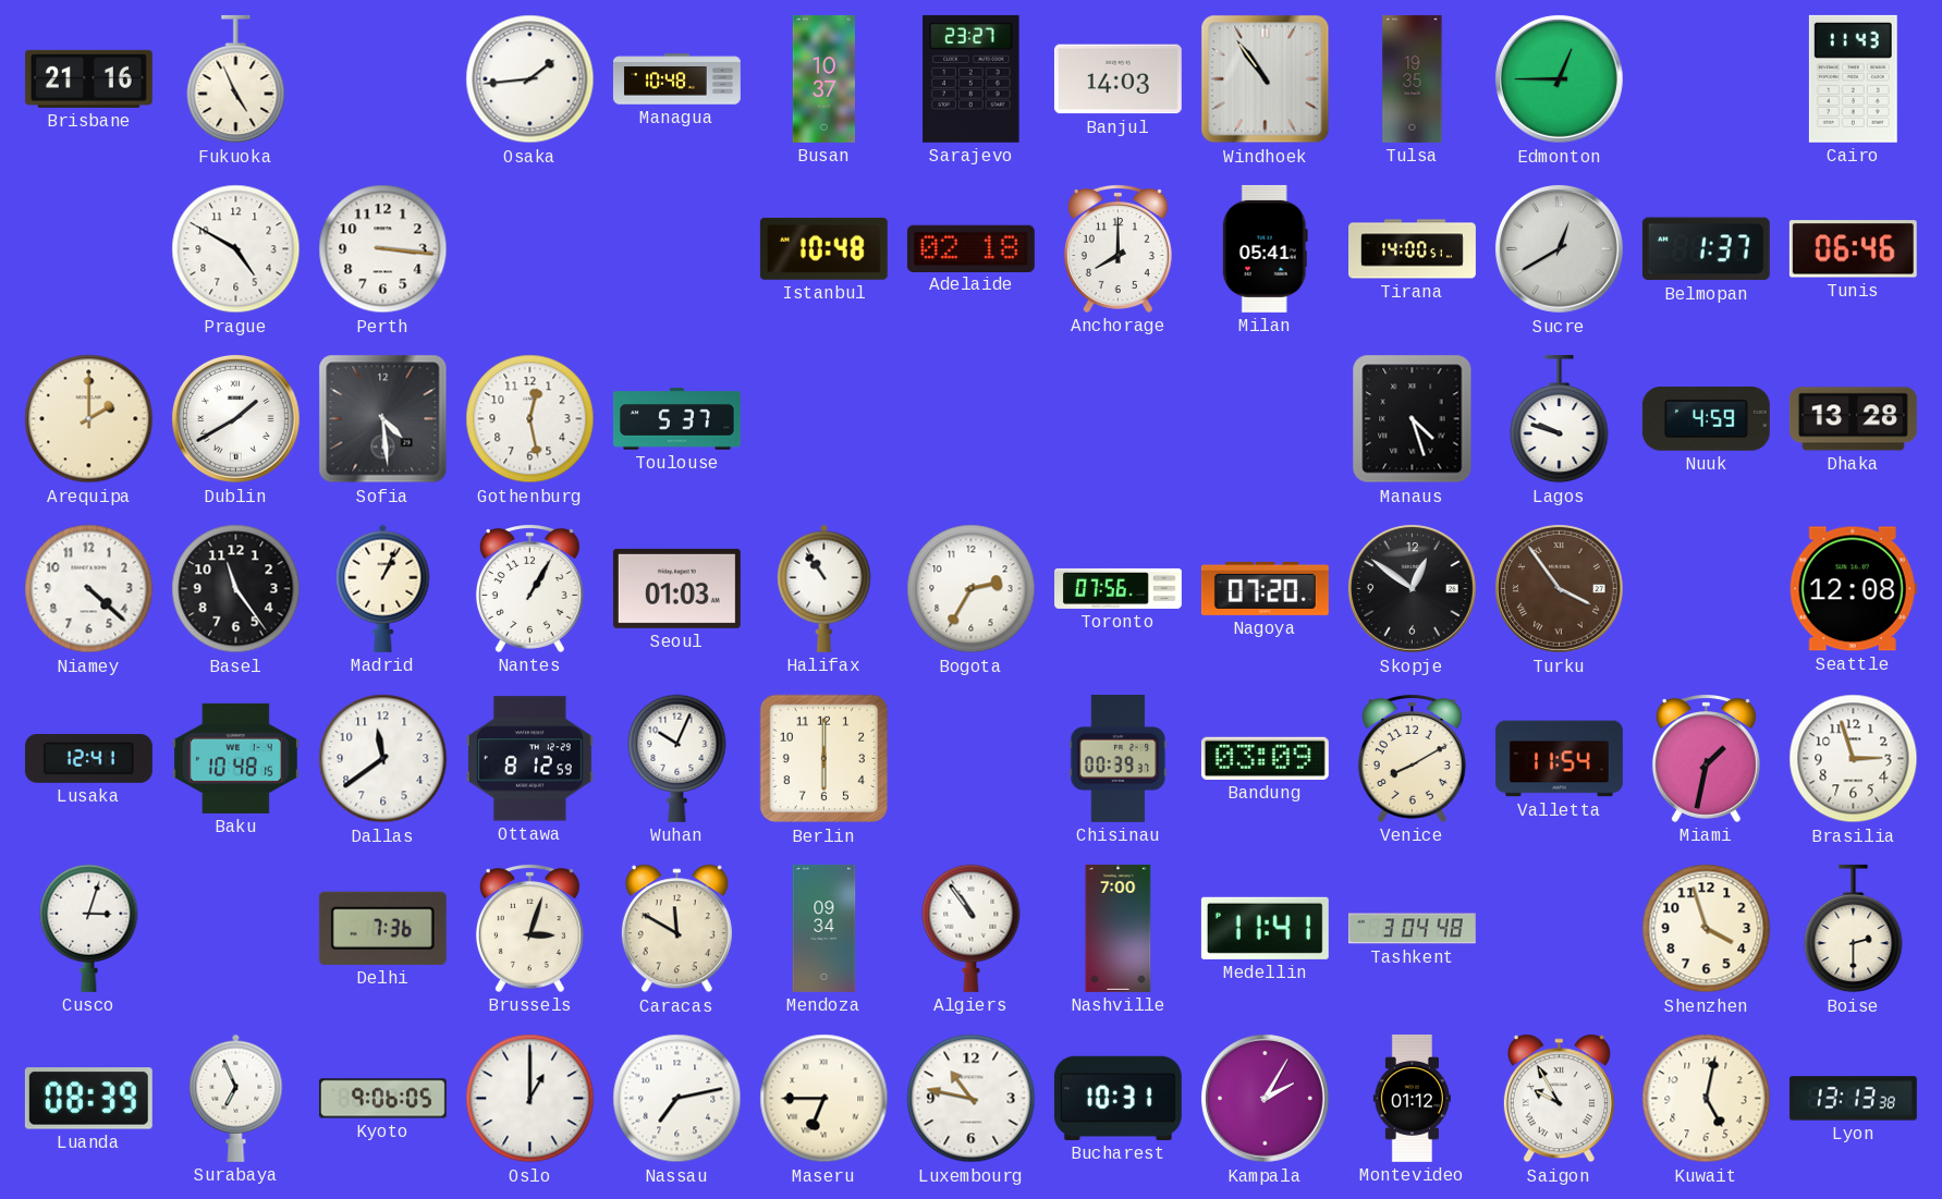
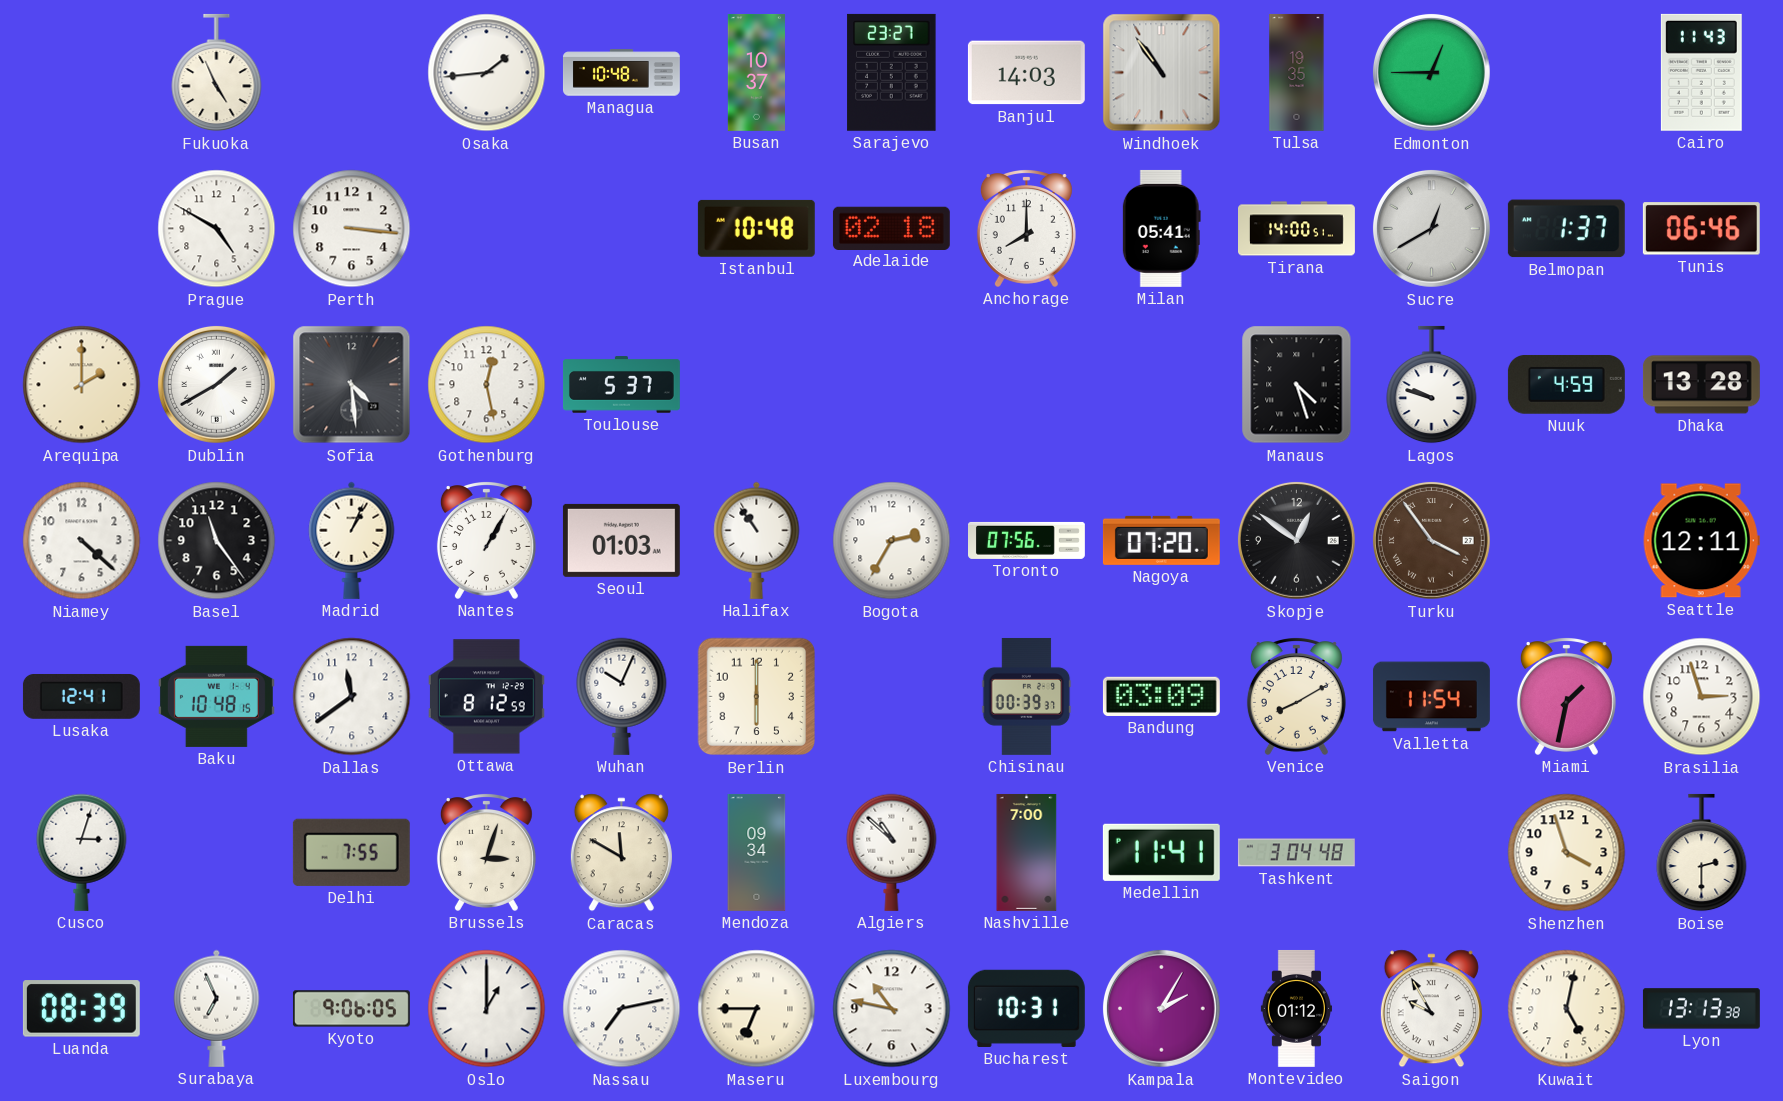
Brisbane: 21:16 -> none
Seattle: 12:08 -> 12:11
Delhi: 7:36 -> 7:55
Algiers: 10:54 -> 10:52
